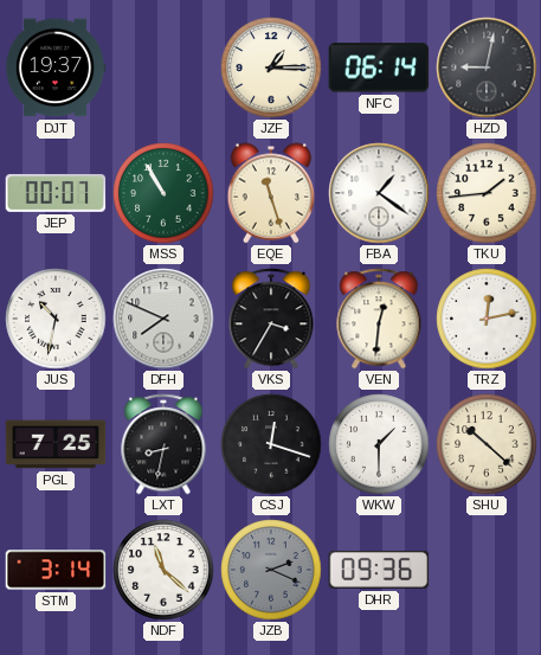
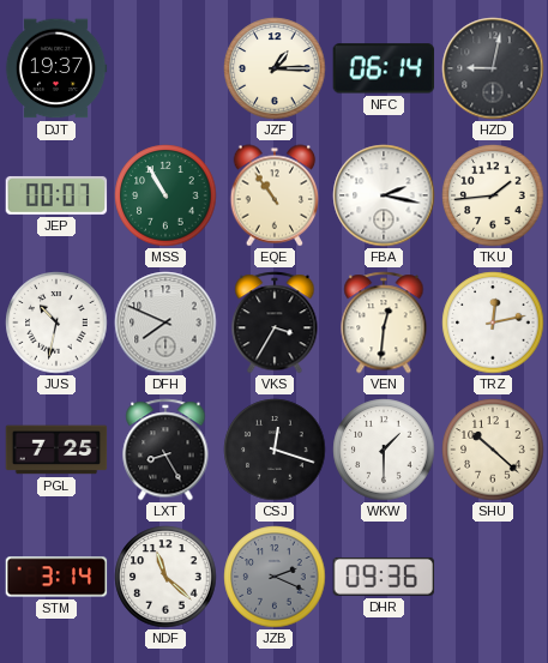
EQE: 11:27 -> 10:54
FBA: 1:21 -> 2:17
LXT: 8:32 -> 8:25
